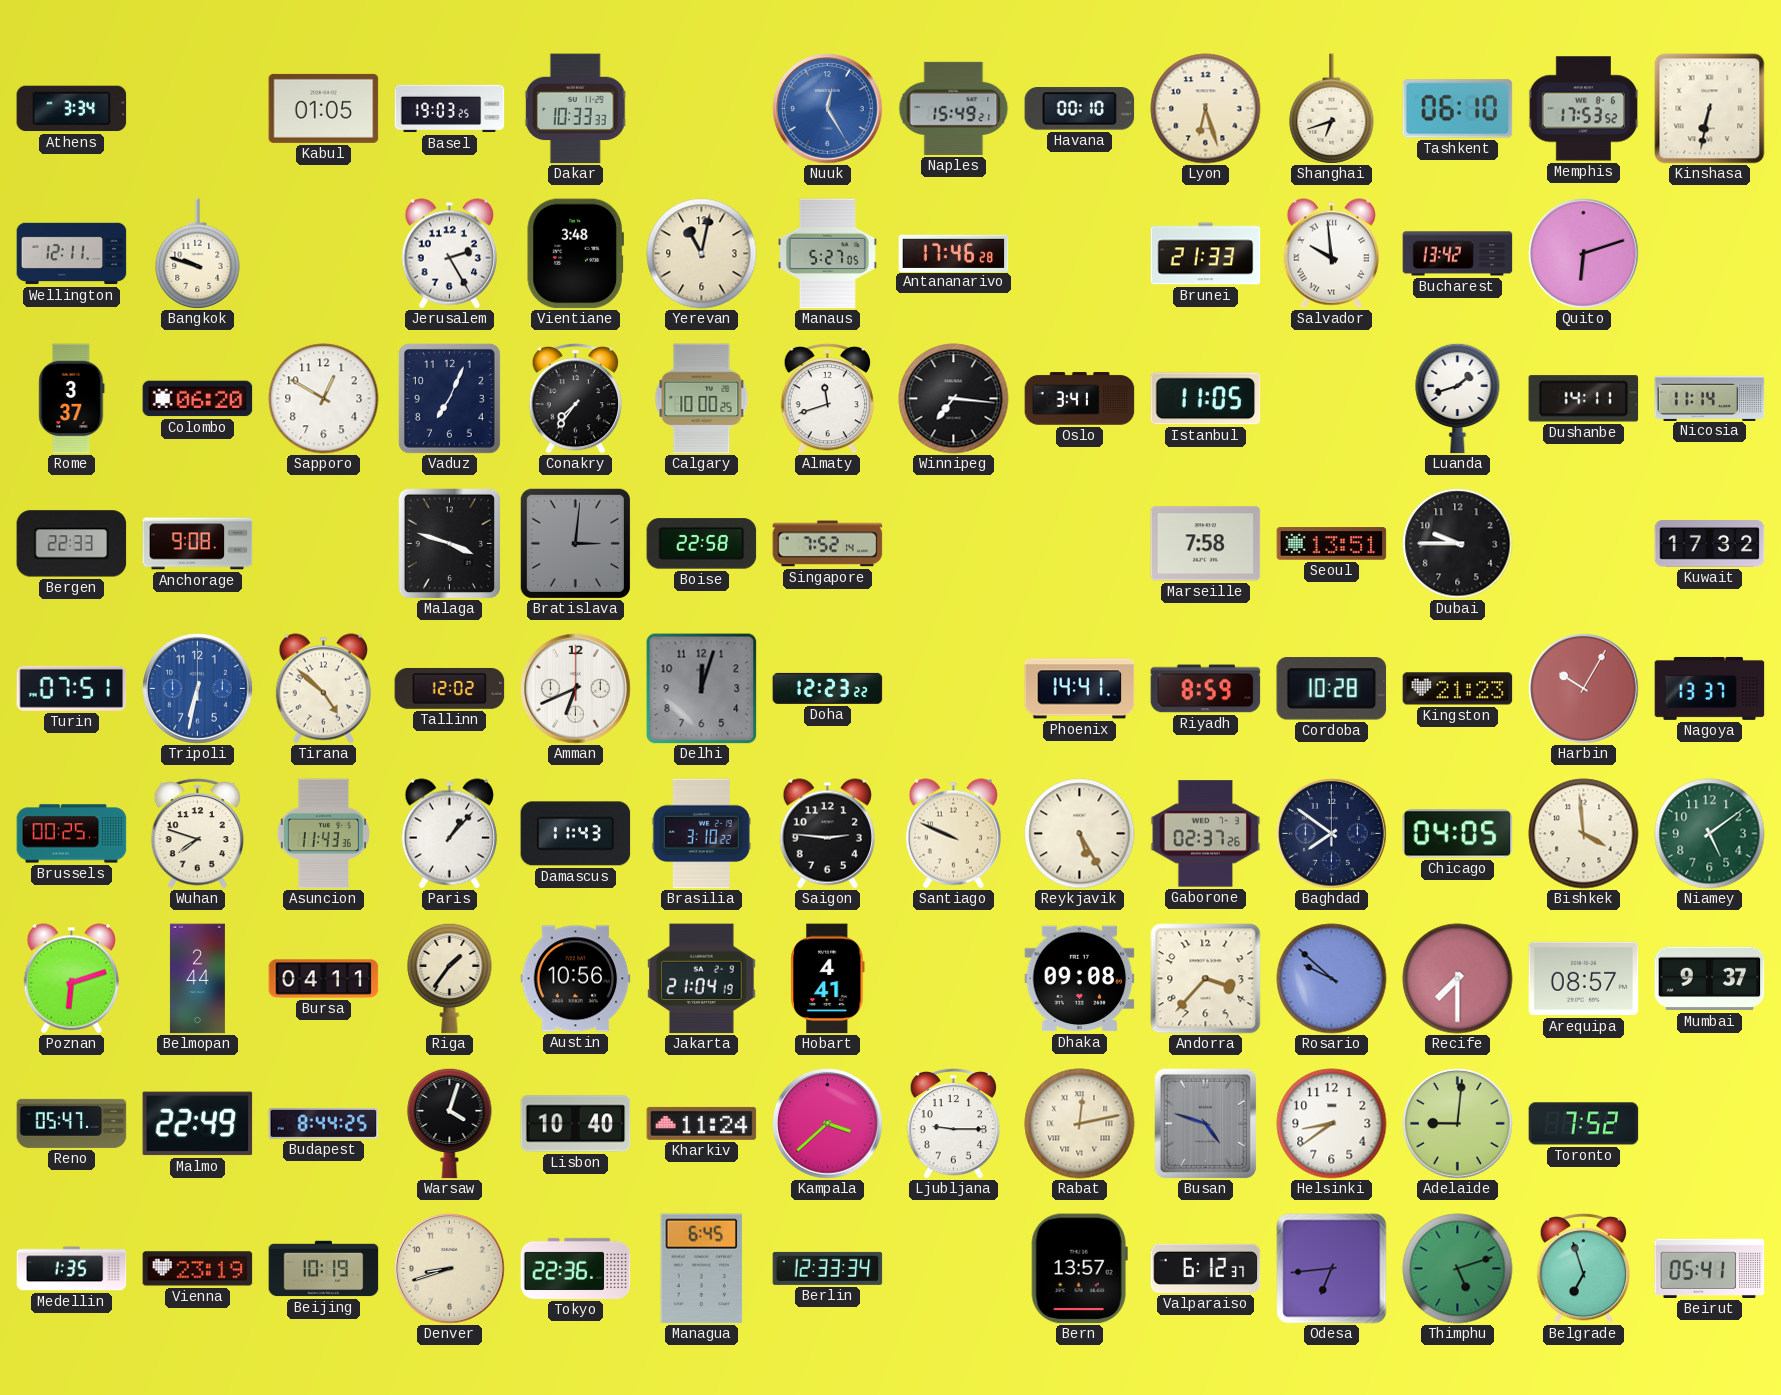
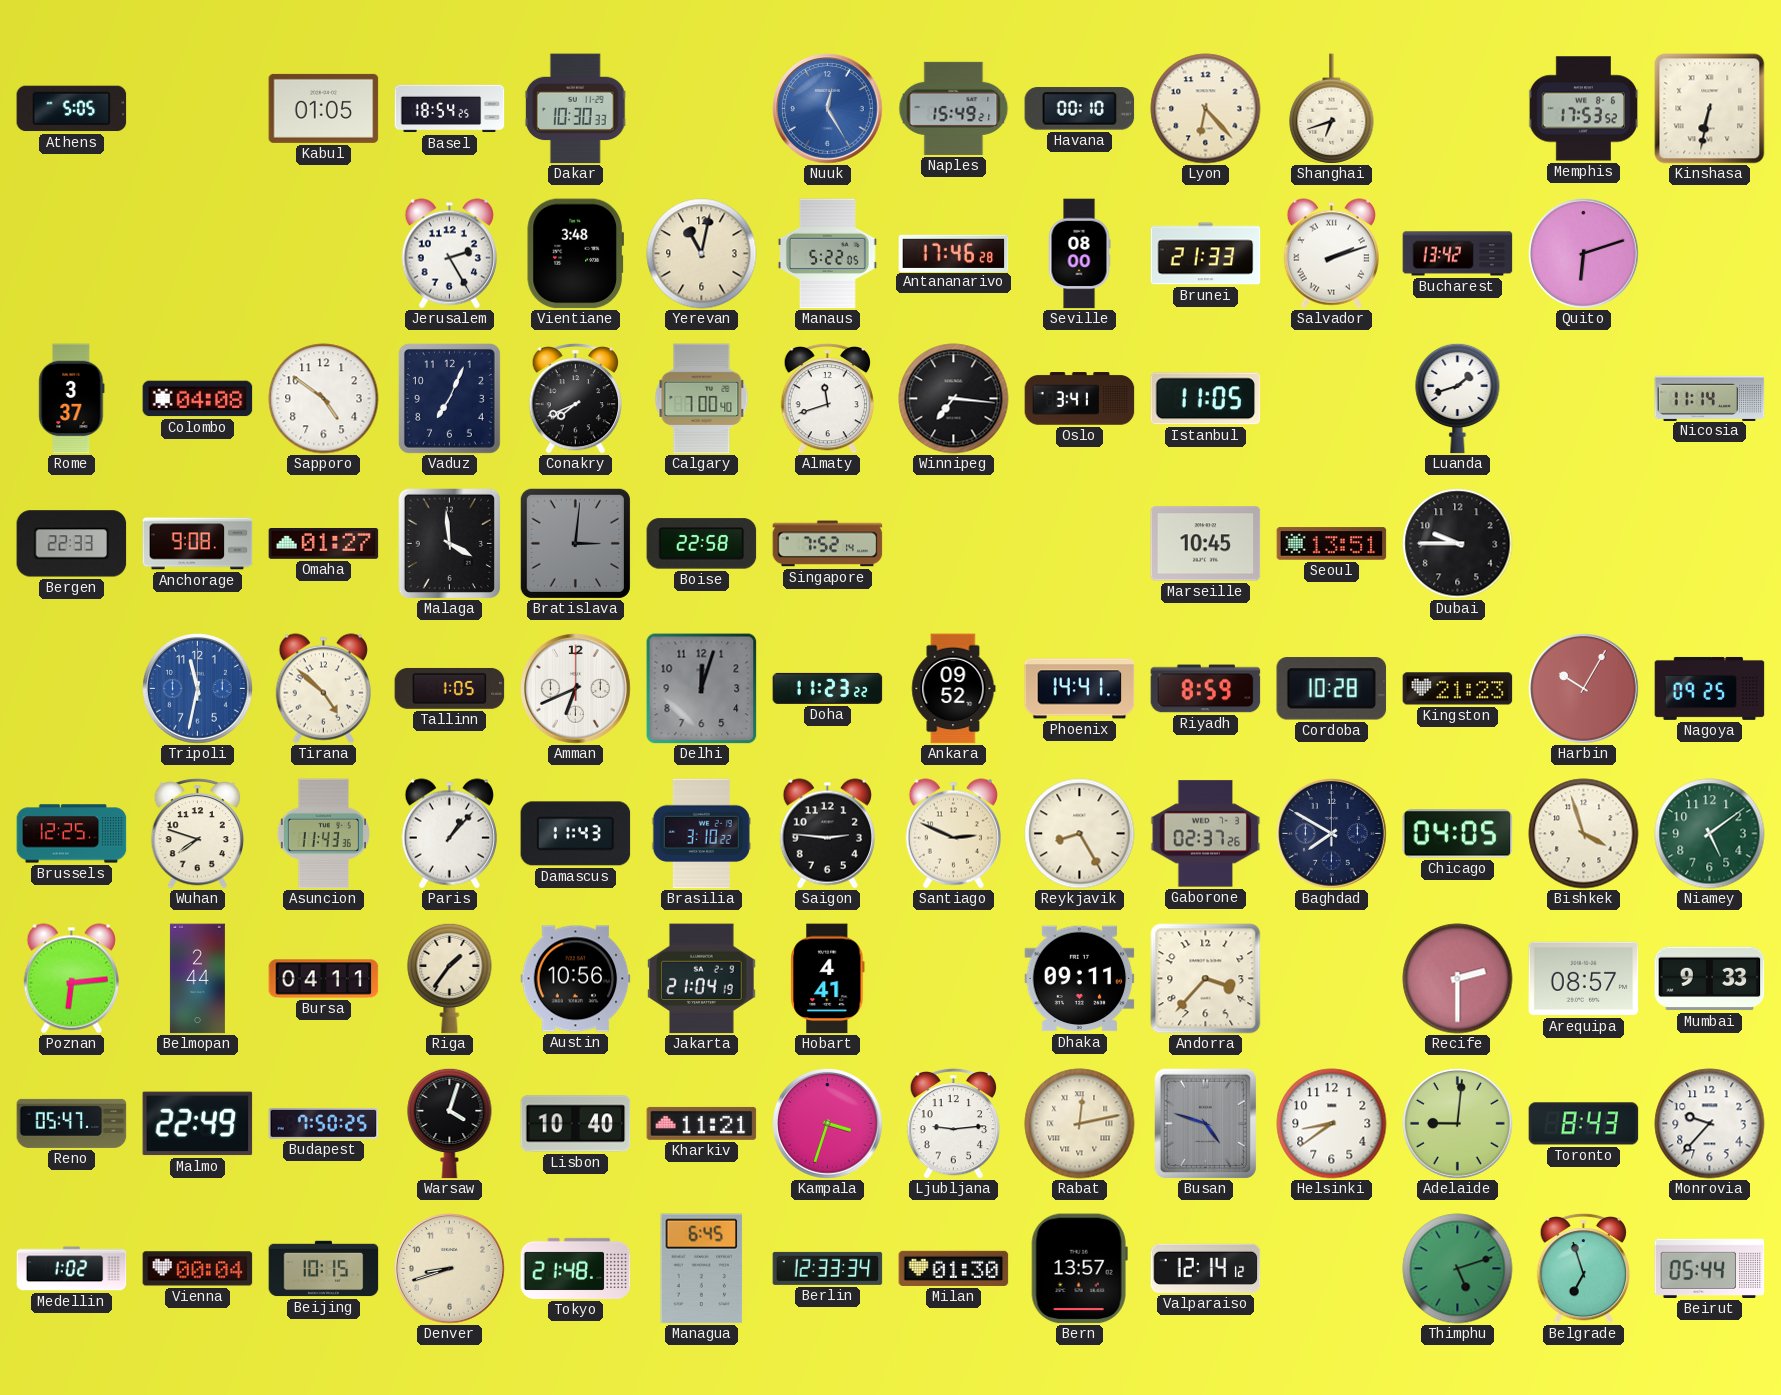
Athens: 3:34 -> 5:05
Basel: 19:03 -> 18:54
Dakar: 10:33 -> 10:30
Lyon: 6:27 -> 6:23
Tashkent: 06:10 -> none
Wellington: 12:11 -> none
Bangkok: 9:48 -> none
Manaus: 5:27 -> 5:22
Seville: none -> 08:00
Salvador: 9:59 -> 2:12
Colombo: 06:20 -> 04:08
Sapporo: 12:50 -> 4:51
Conakry: 7:36 -> 7:41
Calgary: 10:00 -> 7:00
Dushanbe: 14:11 -> none
Omaha: none -> 01:27
Malaga: 3:48 -> 3:59
Marseille: 7:58 -> 10:45
Kuwait: 17:32 -> none
Turin: 07:51 -> none
Tripoli: 6:32 -> 11:32
Tallinn: 12:02 -> 1:05
Doha: 12:23 -> 11:23
Ankara: none -> 09:52
Nagoya: 13:37 -> 09:25
Brussels: 00:25 -> 12:25
Santiago: 9:49 -> 2:49
Reykjavik: 5:25 -> 8:25
Baghdad: 7:51 -> 7:50
Bishkek: 3:59 -> 3:57
Poznan: 6:12 -> 6:14
Dhaka: 09:08 -> 09:11
Rosario: 9:52 -> none
Recife: 7:30 -> 2:30
Mumbai: 9:37 -> 9:33
Budapest: 8:44 -> 7:50
Kharkiv: 11:24 -> 11:21
Kampala: 3:38 -> 3:33
Ljubljana: 9:15 -> 9:14
Toronto: 7:52 -> 8:43
Monrovia: none -> 9:37
Medellin: 1:35 -> 1:02
Vienna: 23:19 -> 00:04
Beijing: 10:19 -> 10:15
Tokyo: 22:36 -> 21:48
Milan: none -> 01:30
Valparaiso: 6:12 -> 12:14
Odesa: 6:44 -> none
Beirut: 05:41 -> 05:44
